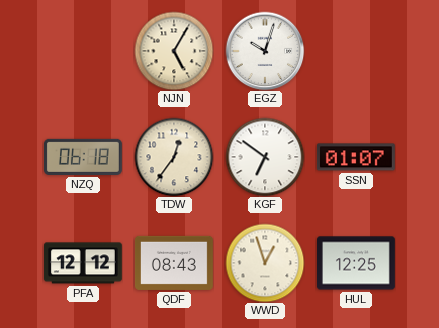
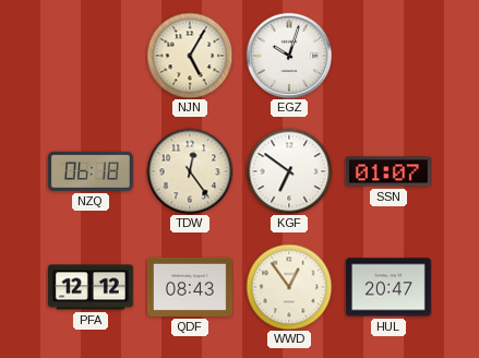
TDW: 12:36 -> 12:24
WWD: 12:57 -> 12:54
HUL: 12:25 -> 20:47
